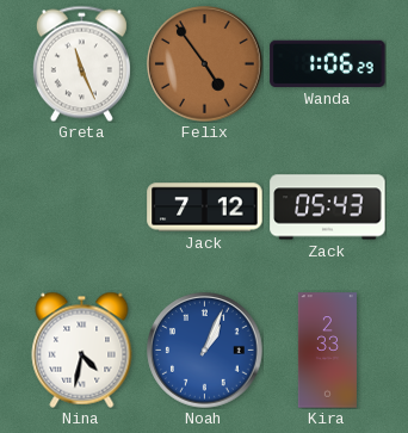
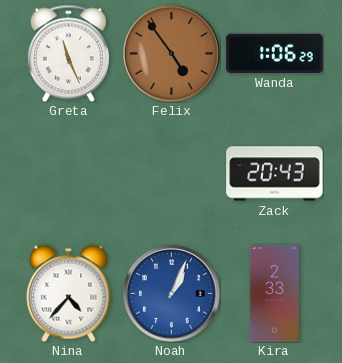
Jack: 7:12 -> none
Zack: 05:43 -> 20:43
Nina: 4:32 -> 4:37
